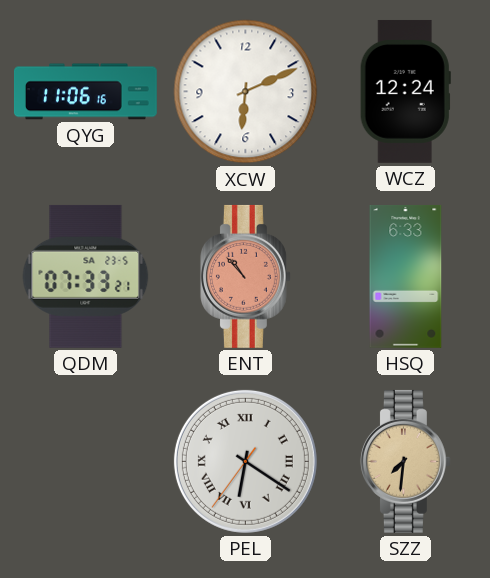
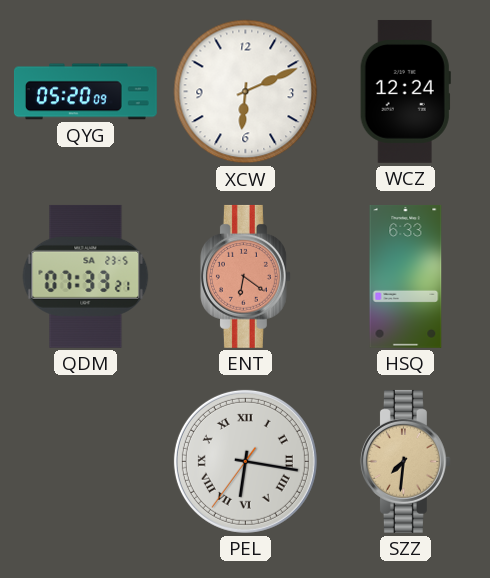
QYG: 11:06 -> 05:20
ENT: 10:53 -> 6:21
PEL: 6:20 -> 6:16
